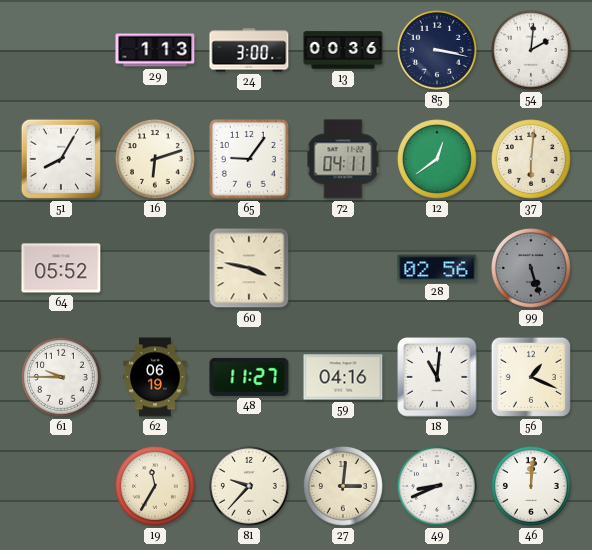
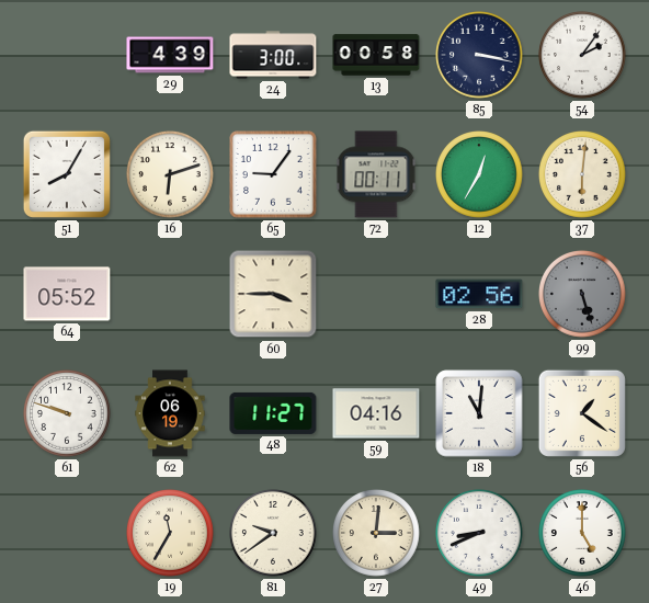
29: 1:13 -> 4:39
13: 00:36 -> 00:58
54: 2:01 -> 2:06
72: 04:11 -> 00:11
12: 12:39 -> 12:35
60: 3:47 -> 3:45
61: 9:45 -> 9:48
56: 1:19 -> 1:21
81: 9:37 -> 9:39
46: 12:01 -> 5:00
